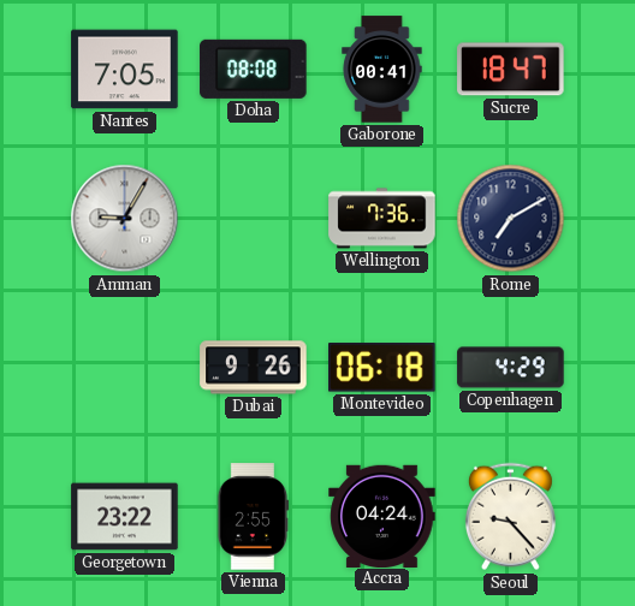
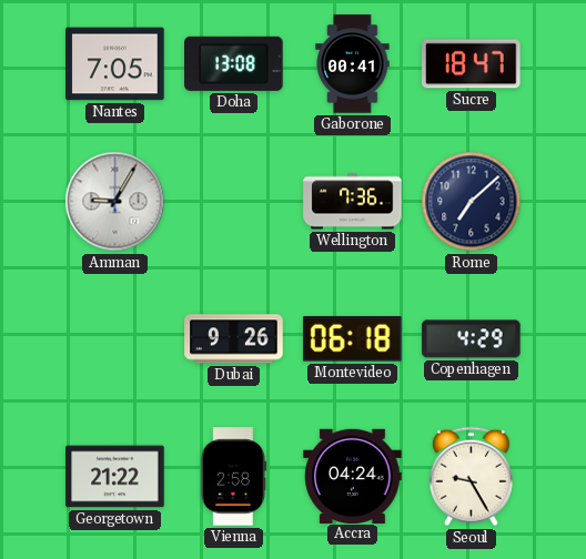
Doha: 08:08 -> 13:08
Rome: 7:10 -> 7:08
Georgetown: 23:22 -> 21:22
Vienna: 2:55 -> 2:58
Seoul: 9:23 -> 9:25
